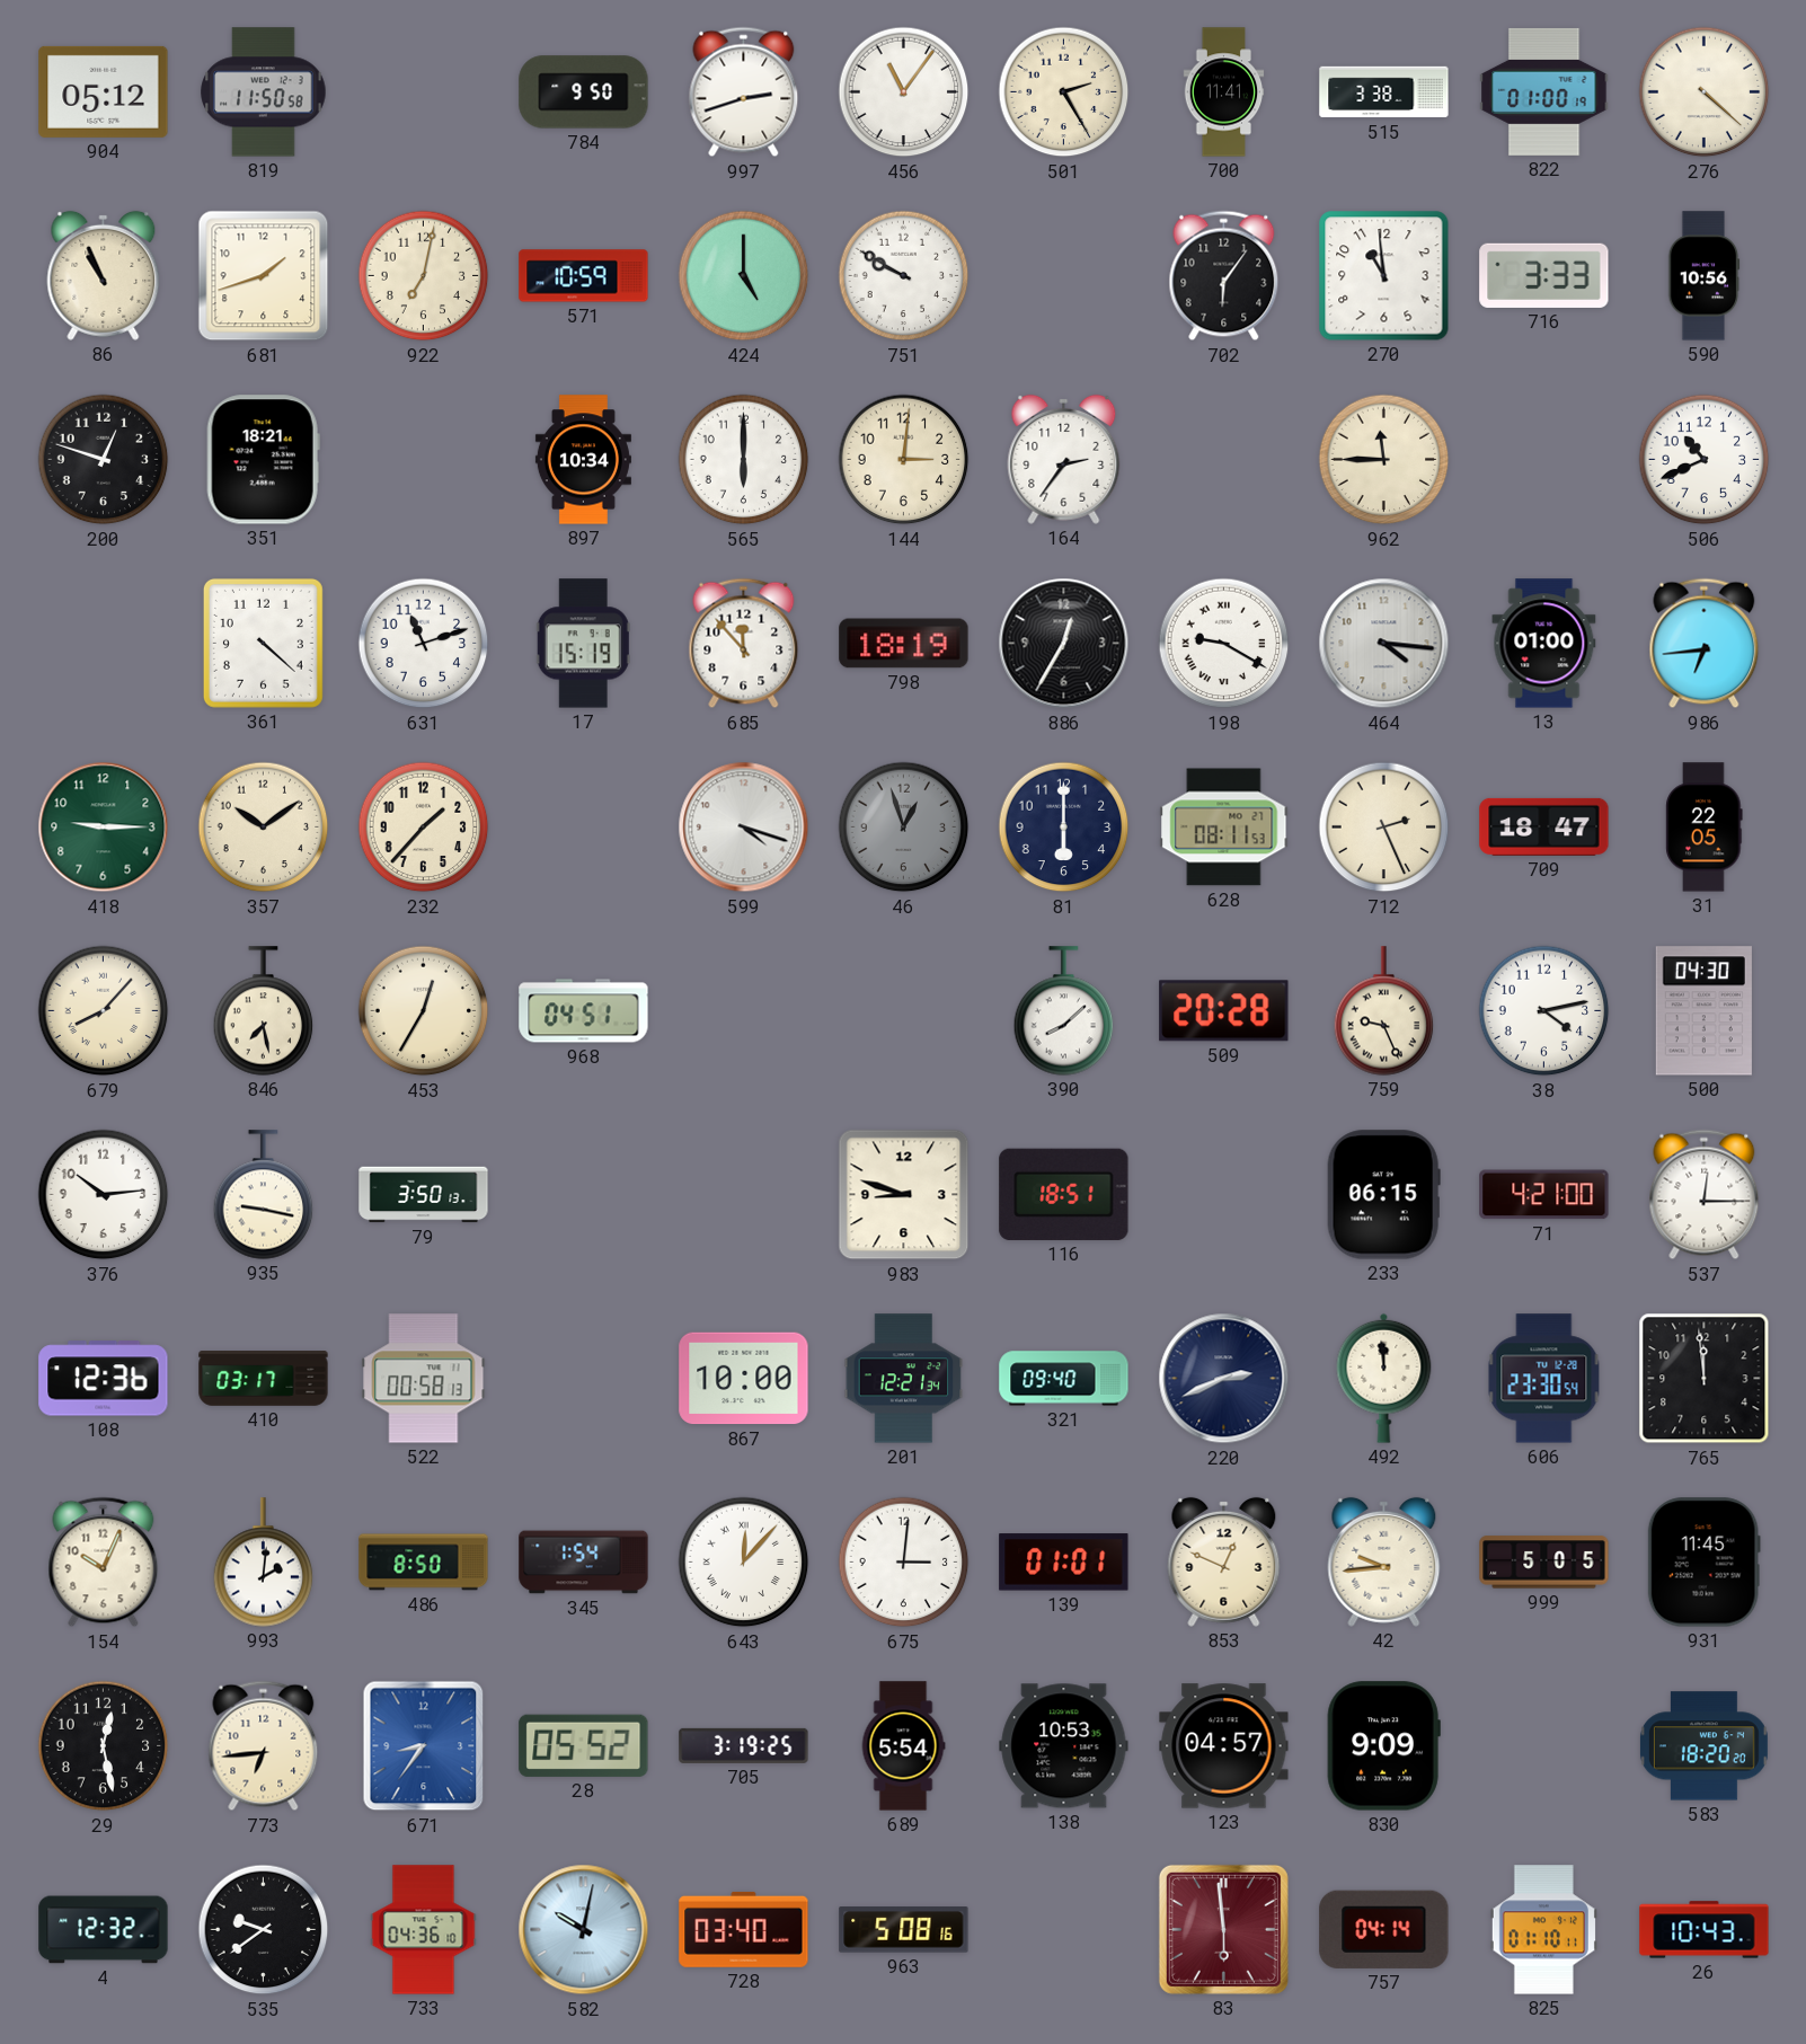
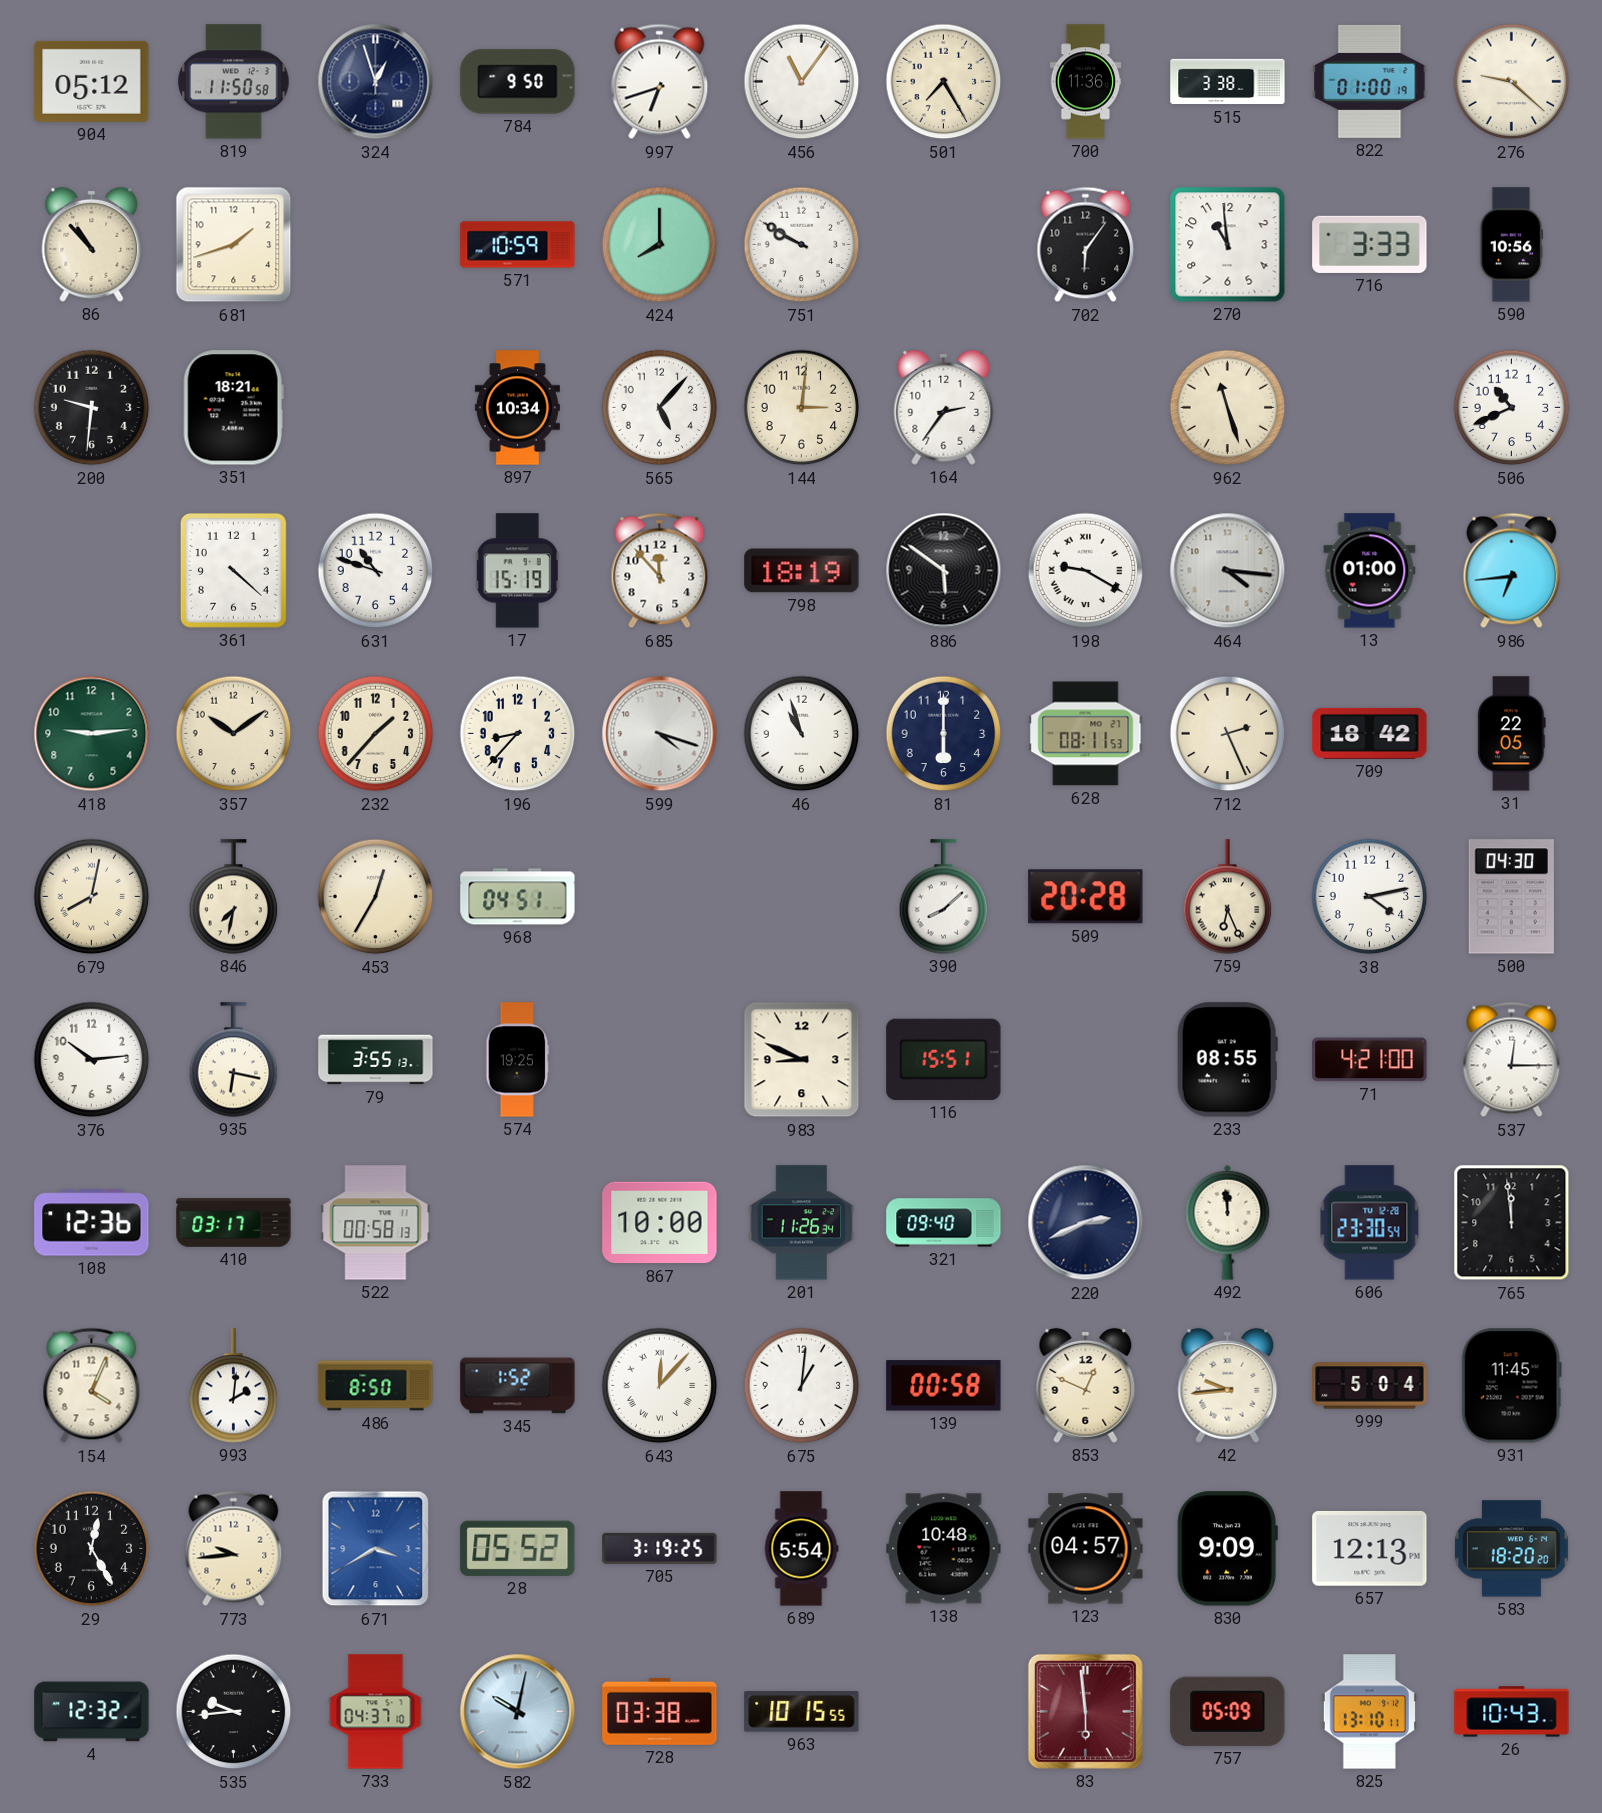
324: none -> 12:57
997: 2:42 -> 6:42
501: 2:25 -> 7:25
700: 11:41 -> 11:36
276: 4:22 -> 9:22
86: 10:56 -> 10:53
922: 7:02 -> none
424: 5:00 -> 8:00
200: 12:48 -> 9:31
565: 6:00 -> 5:07
962: 11:45 -> 11:27
631: 11:12 -> 10:48
886: 12:35 -> 5:51
418: 9:15 -> 9:14
196: none -> 8:37
46: 12:57 -> 10:57
46 dial: grey -> white
709: 18:47 -> 18:42
679: 8:07 -> 8:02
846: 7:28 -> 7:32
759: 9:26 -> 6:26
935: 9:17 -> 6:17
79: 3:50 -> 3:55
574: none -> 19:25
983: 8:48 -> 8:49
116: 18:51 -> 15:51
233: 06:15 -> 08:55
201: 12:21 -> 11:26
154: 10:04 -> 4:04
345: 1:54 -> 1:52
675: 3:01 -> 1:01
139: 01:01 -> 00:58
999: 5:05 -> 5:04
29: 12:28 -> 12:25
773: 6:44 -> 9:44
671: 8:36 -> 3:40
138: 10:53 -> 10:48
657: none -> 12:13
535: 9:39 -> 9:44
733: 04:36 -> 04:37
728: 03:40 -> 03:38
963: 5:08 -> 10:15
757: 04:14 -> 05:09
825: 01:10 -> 13:10
